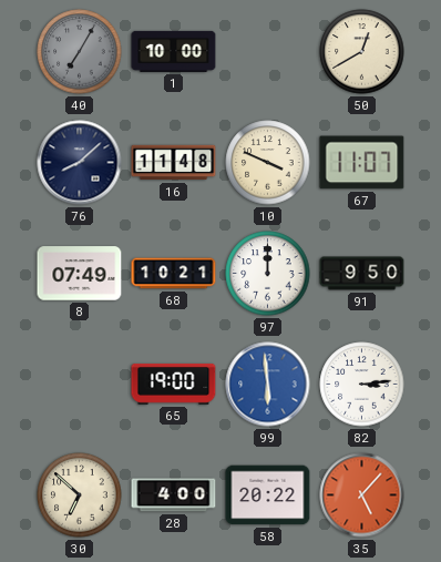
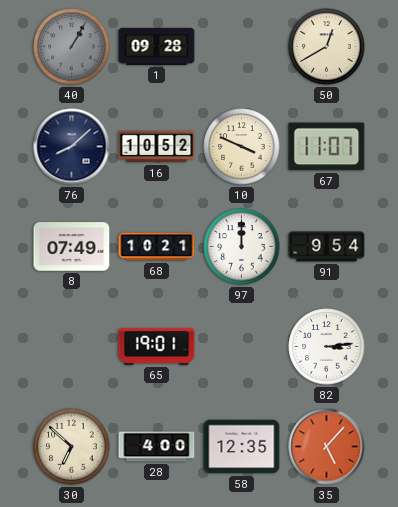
40: 7:05 -> 1:05
1: 10:00 -> 09:28
16: 11:48 -> 10:52
91: 9:50 -> 9:54
65: 19:00 -> 19:01
99: 5:59 -> none
58: 20:22 -> 12:35
